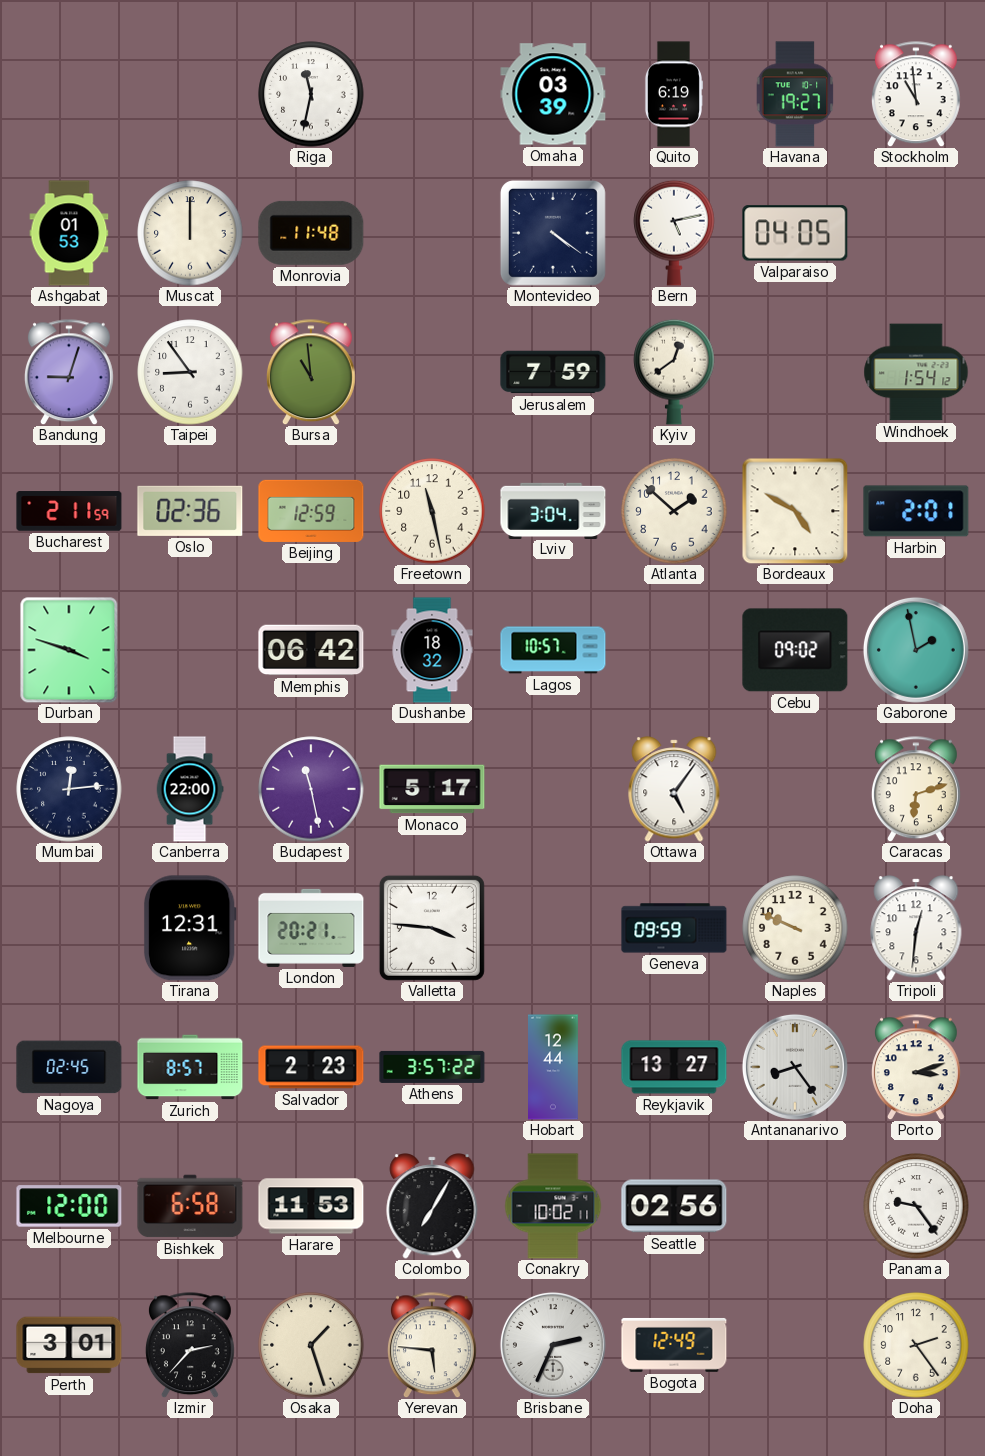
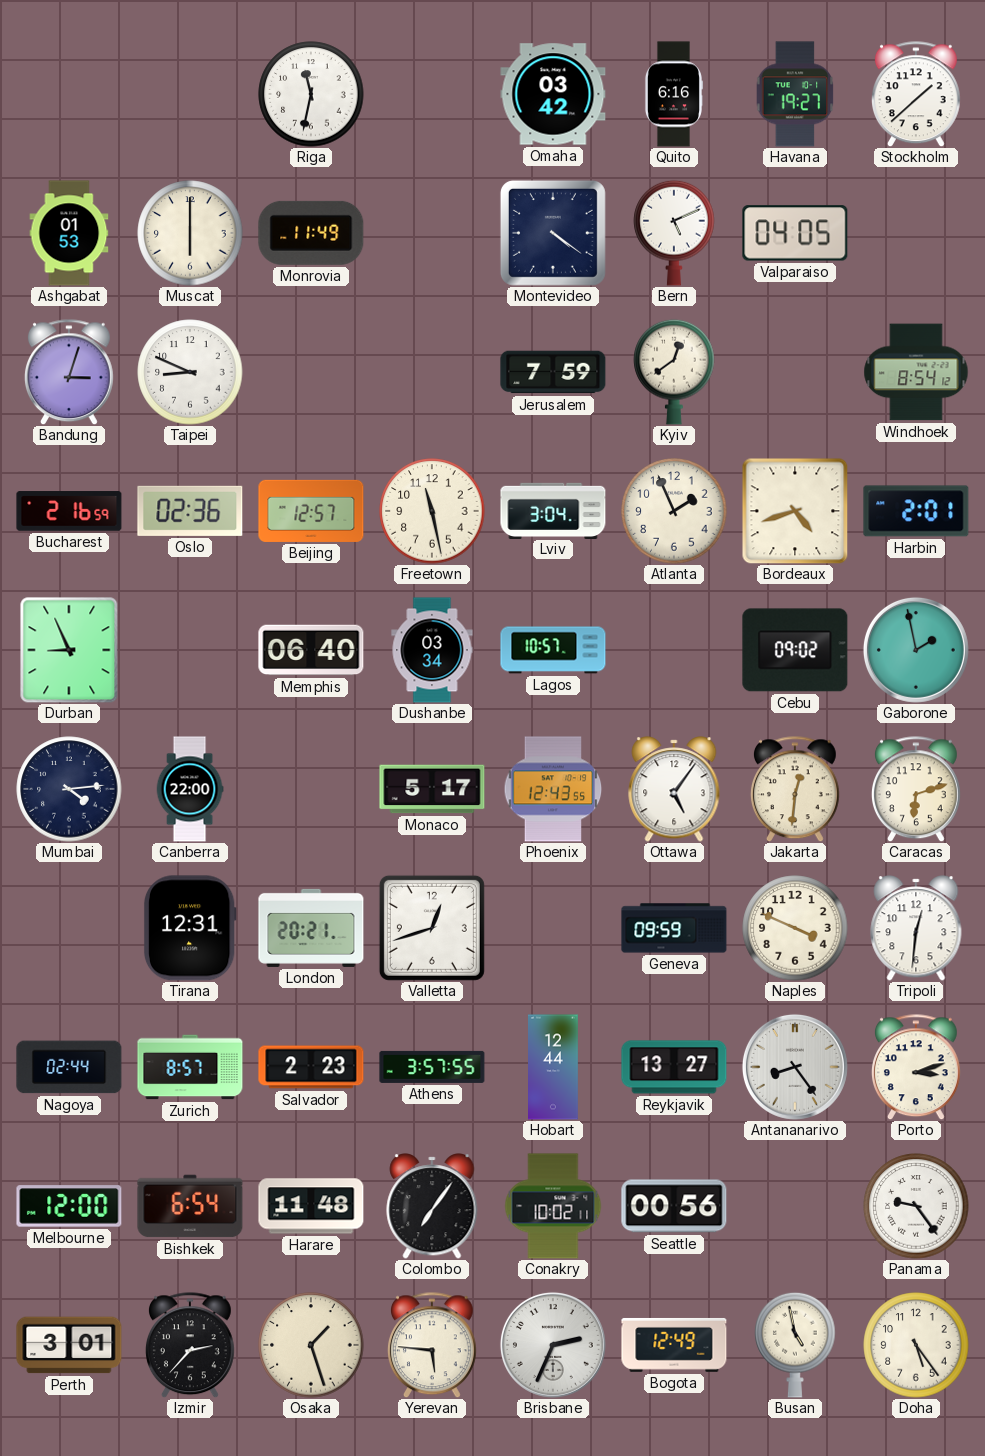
Omaha: 03:39 -> 03:42
Quito: 6:19 -> 6:16
Stockholm: 10:59 -> 1:38
Muscat: 12:00 -> 6:00
Monrovia: 11:48 -> 11:49
Bern: 5:13 -> 5:11
Bandung: 9:03 -> 3:03
Taipei: 8:54 -> 8:49
Bursa: 10:59 -> none
Windhoek: 1:54 -> 8:54
Bucharest: 2:11 -> 2:16
Beijing: 12:59 -> 12:57
Atlanta: 1:52 -> 1:56
Bordeaux: 4:50 -> 4:42
Durban: 3:48 -> 8:56
Memphis: 06:42 -> 06:40
Dushanbe: 18:32 -> 03:34
Mumbai: 12:14 -> 4:14
Budapest: 11:28 -> none
Phoenix: none -> 12:43
Jakarta: none -> 12:31
Valletta: 3:46 -> 12:42
Naples: 9:49 -> 3:49
Nagoya: 02:45 -> 02:44
Athens: 3:57:22 -> 3:57:55
Bishkek: 6:58 -> 6:54
Harare: 11:53 -> 11:48
Colombo: 7:05 -> 7:06
Seattle: 02:56 -> 00:56
Busan: none -> 4:58
Doha: 2:24 -> 5:24
